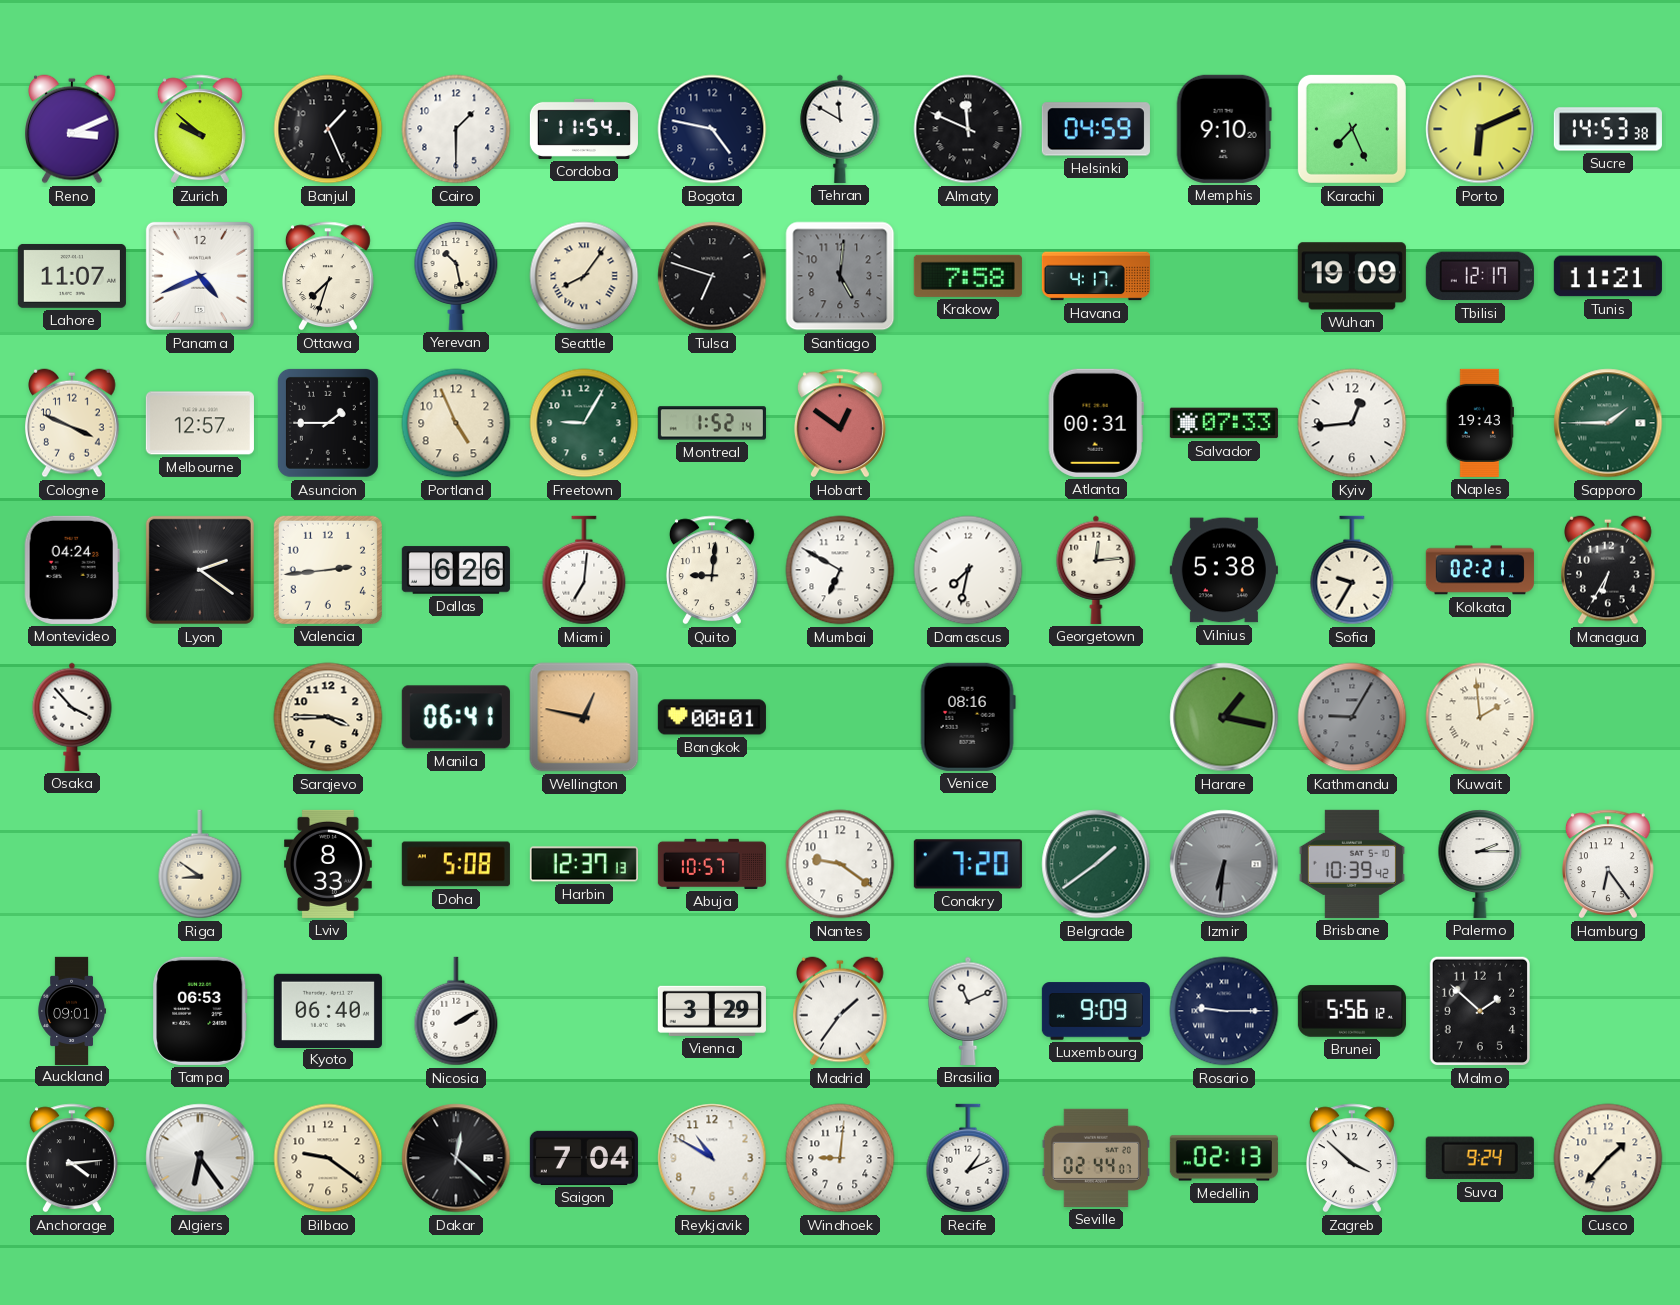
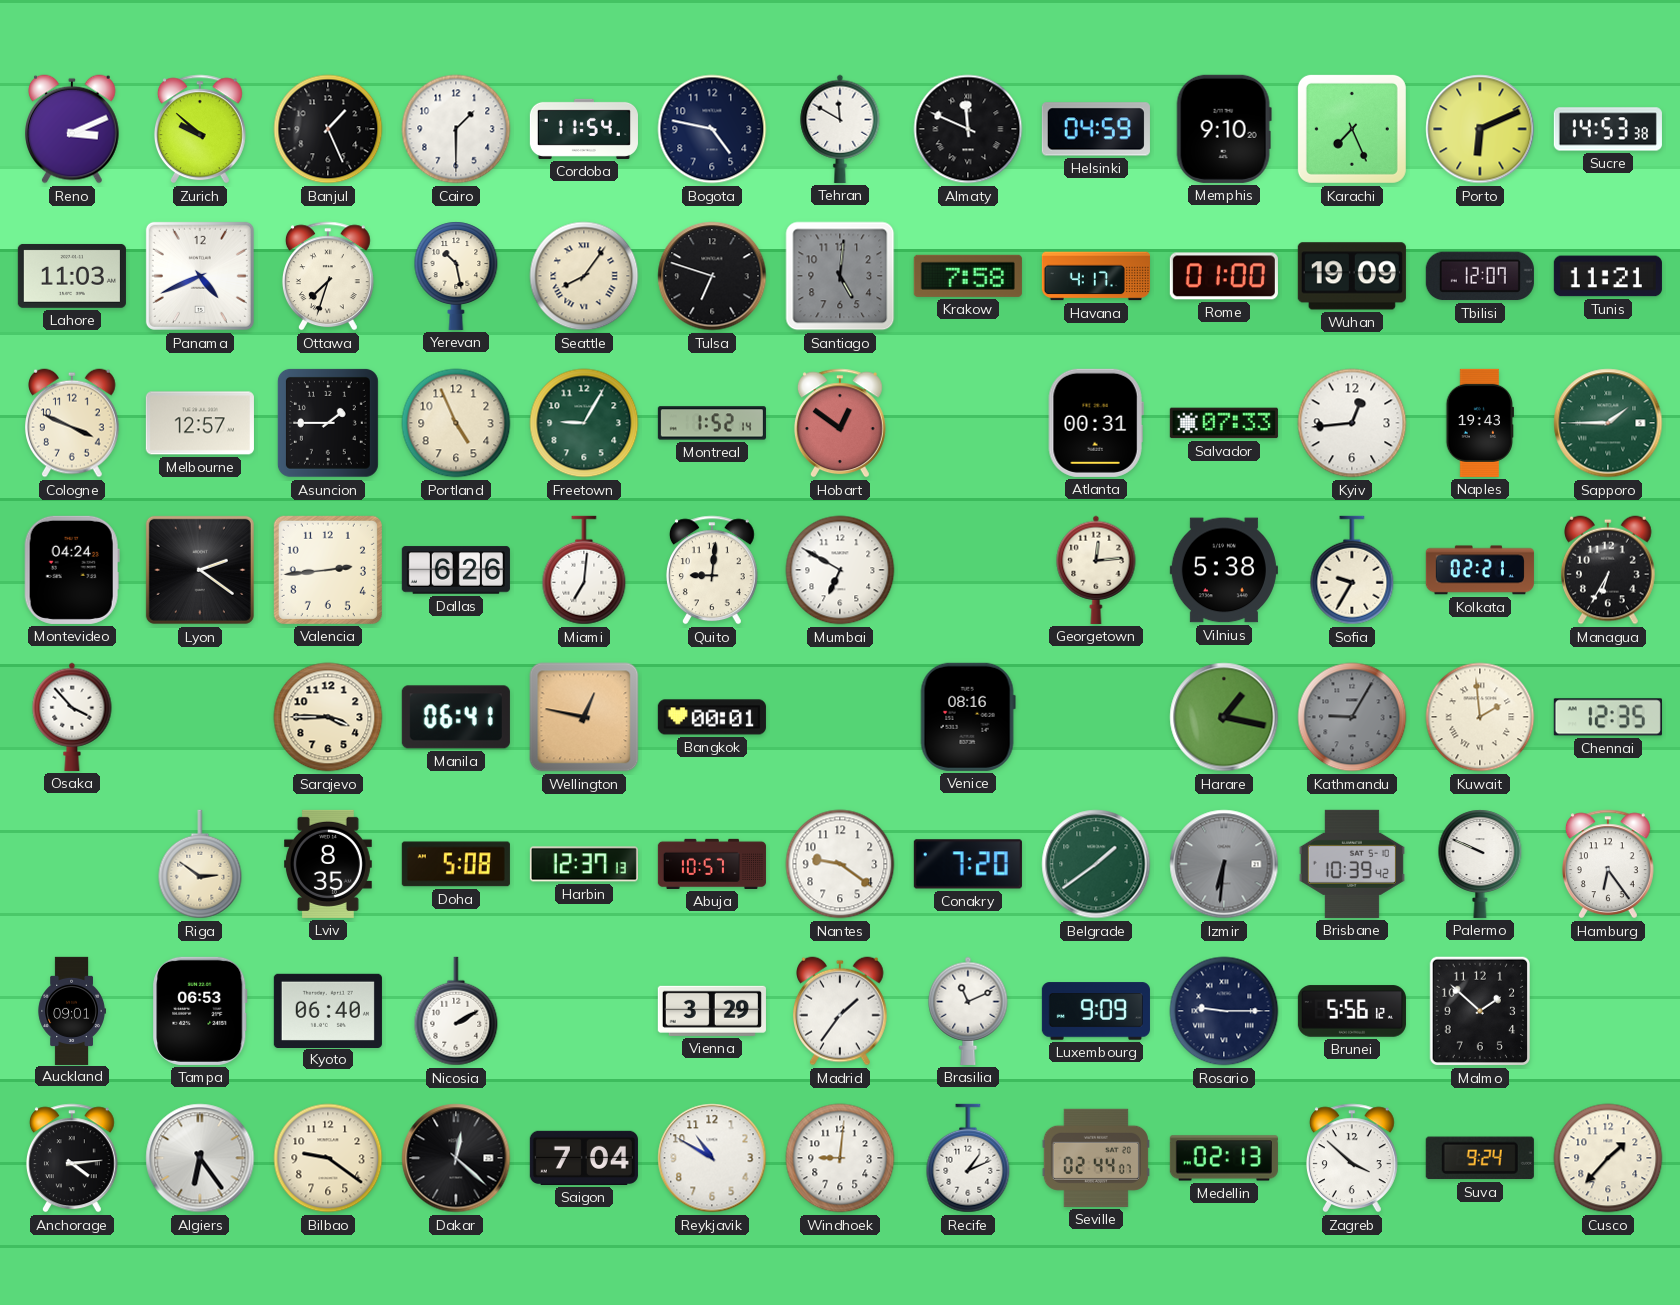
Lahore: 11:07 -> 11:03
Rome: none -> 01:00
Tbilisi: 12:17 -> 12:07
Damascus: 7:32 -> none
Chennai: none -> 12:35
Riga: 8:51 -> 2:51
Lviv: 8:33 -> 8:35
Palermo: 2:15 -> 9:49
